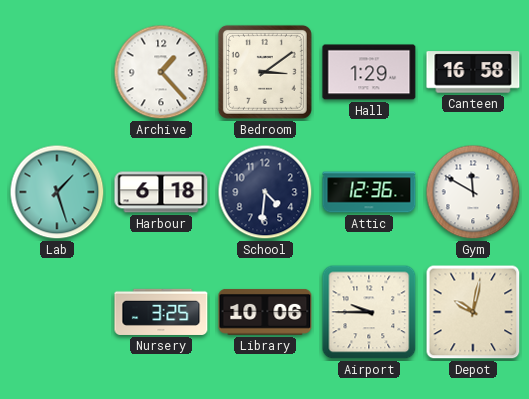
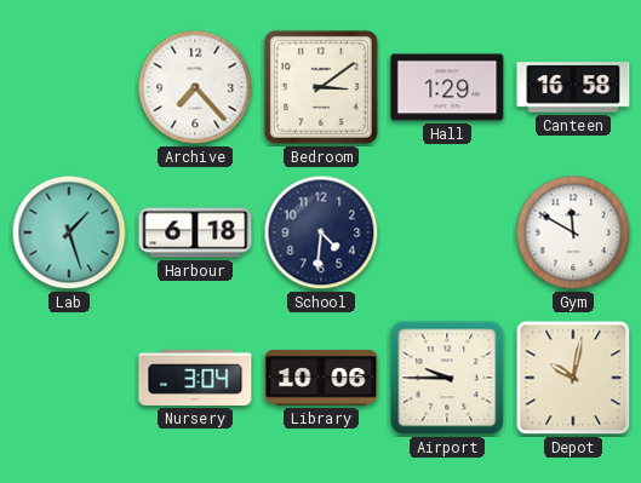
Archive: 1:23 -> 7:23
Attic: 12:36 -> none
Nursery: 3:25 -> 3:04
